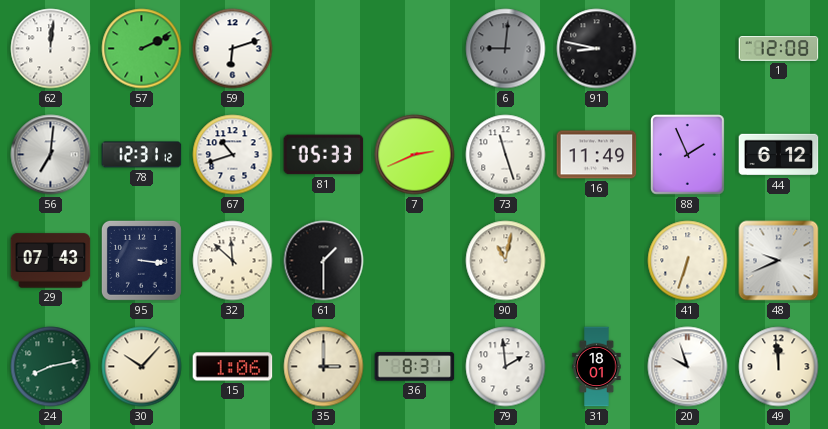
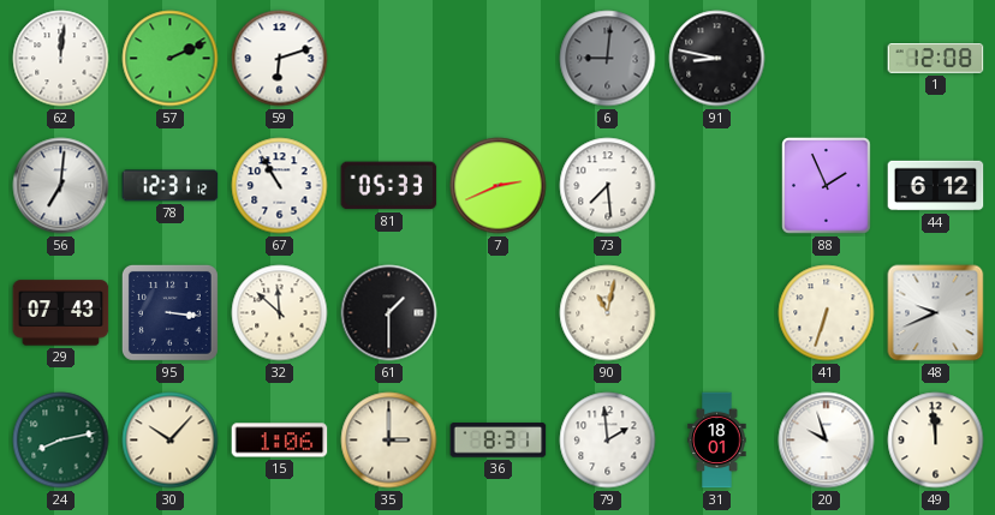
67: 10:42 -> 10:55
73: 11:27 -> 7:29
16: 11:49 -> none
